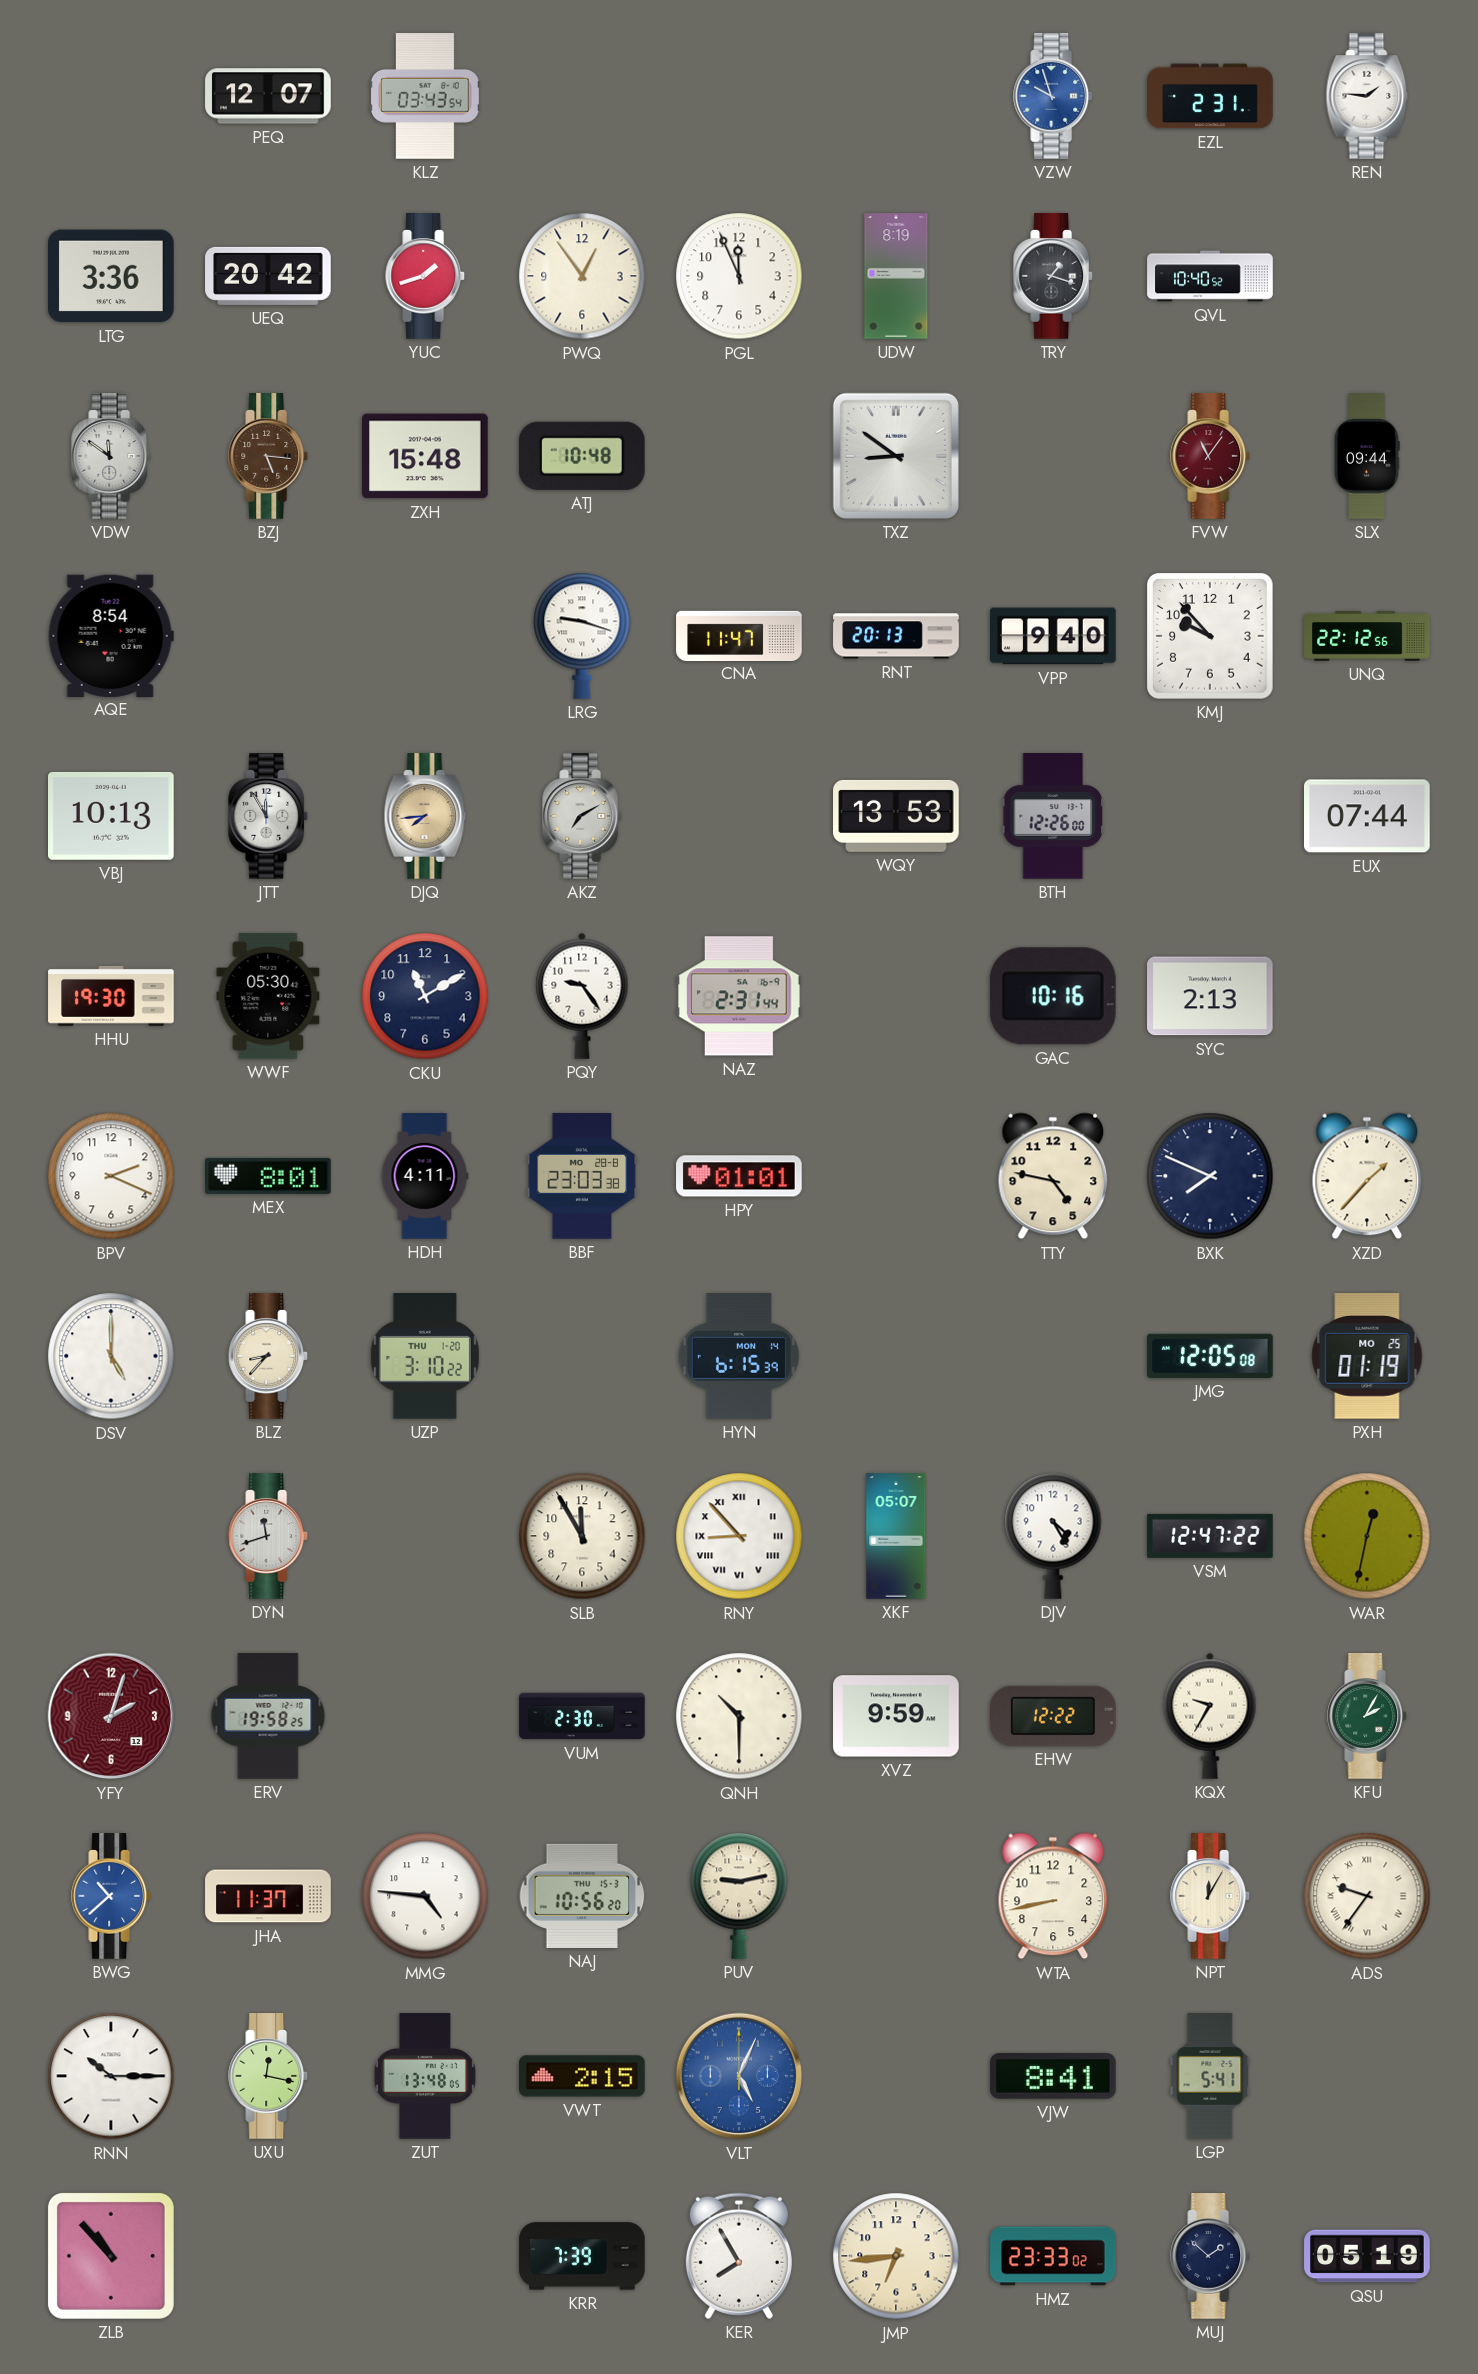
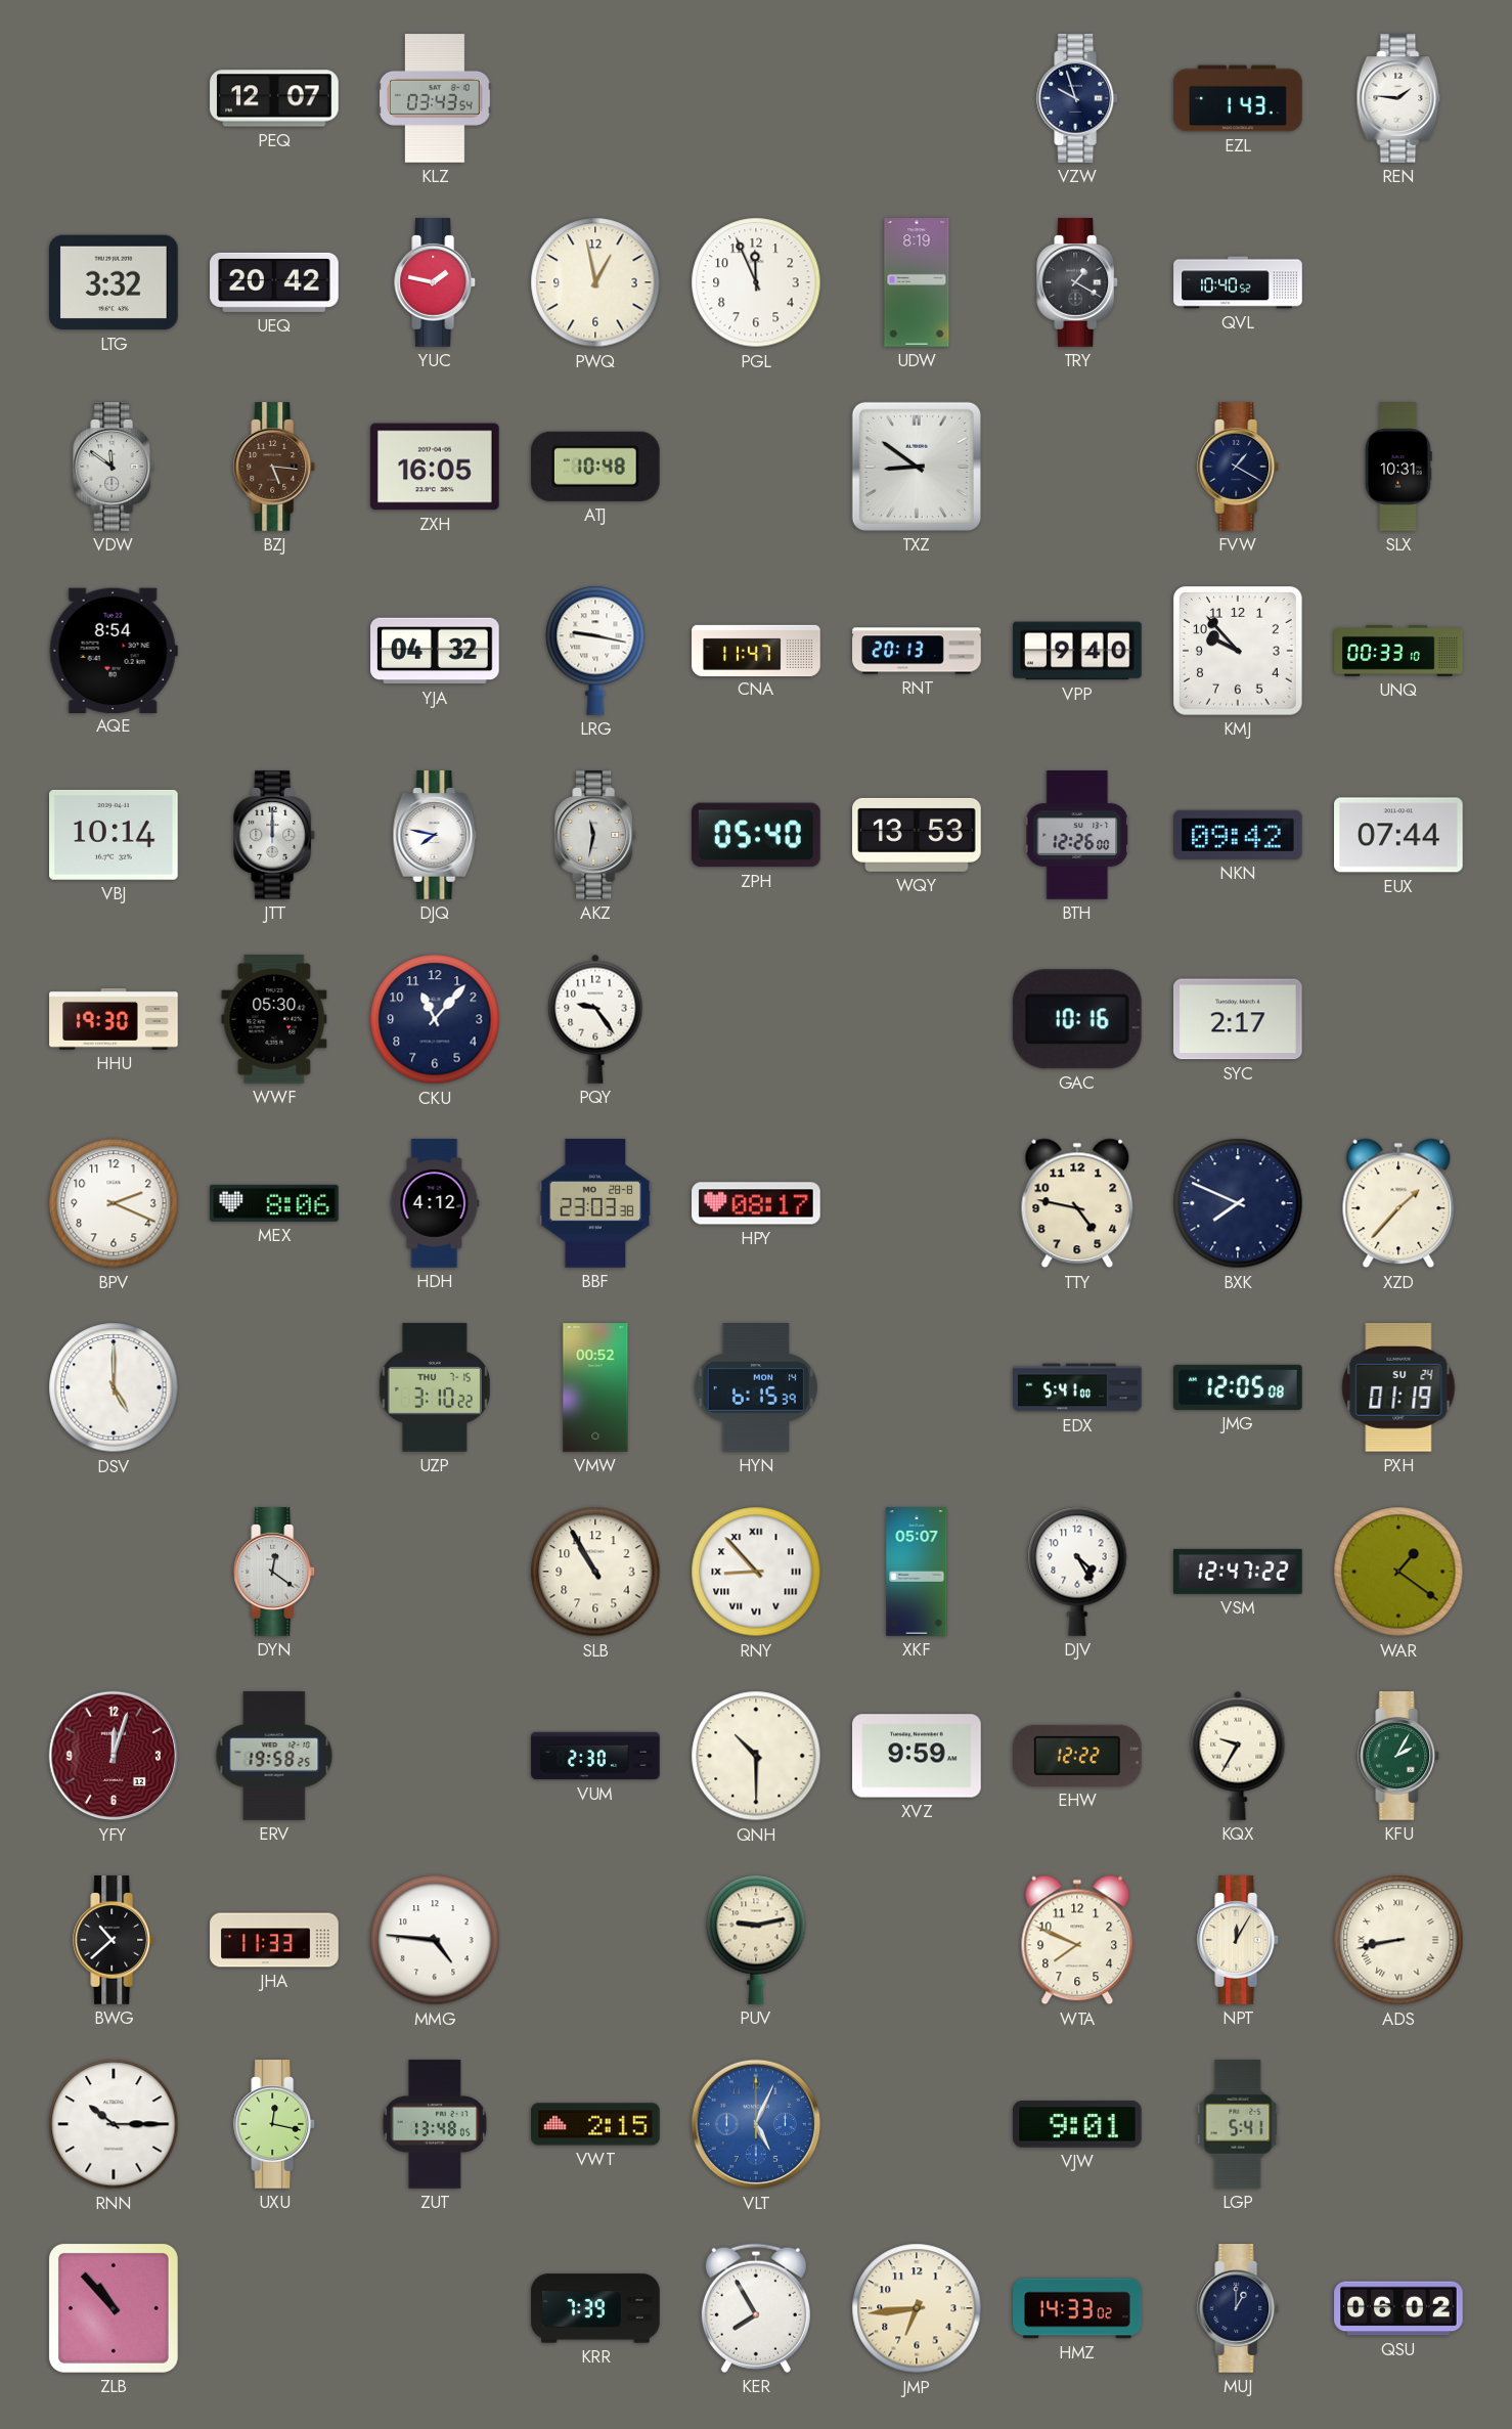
VZW dial: blue -> navy
EZL: 2:31 -> 1:43
LTG: 3:36 -> 3:32
YUC: 1:42 -> 1:47
PWQ: 12:54 -> 12:58
TRY: 1:18 -> 1:20
ZXH: 15:48 -> 16:05
FVW: 11:06 -> 1:20
FVW dial: burgundy -> navy
SLX: 09:44 -> 10:31
YJA: none -> 04:32
LRG: 9:18 -> 9:17
UNQ: 22:12 -> 00:33
VBJ: 10:13 -> 10:14
JTT: 11:55 -> 12:00
DJQ: 7:44 -> 7:47
DJQ dial: champagne -> white
AKZ: 7:10 -> 11:32
ZPH: none -> 05:40
NKN: none -> 09:42
CKU: 11:10 -> 11:07
NAZ: 2:31 -> none
SYC: 2:13 -> 2:17
MEX: 8:01 -> 8:06
HDH: 4:11 -> 4:12
HPY: 01:01 -> 08:17
BLZ: 8:37 -> none
UZP date: THU 1-20 -> THU 7-15
VMW: none -> 00:52
EDX: none -> 5:41
PXH date: MO 25 -> SU 24
DYN: 11:42 -> 12:21
SLB: 11:55 -> 10:55
WAR: 12:32 -> 1:21
YFY: 2:03 -> 12:03
BWG dial: blue -> black
JHA: 11:37 -> 11:33
NAJ: 10:56 -> none
WTA: 8:43 -> 7:49
ADS: 9:36 -> 8:43
VJW: 8:41 -> 9:01
HMZ: 23:33 -> 14:33
MUJ: 1:52 -> 1:00
QSU: 05:19 -> 06:02
